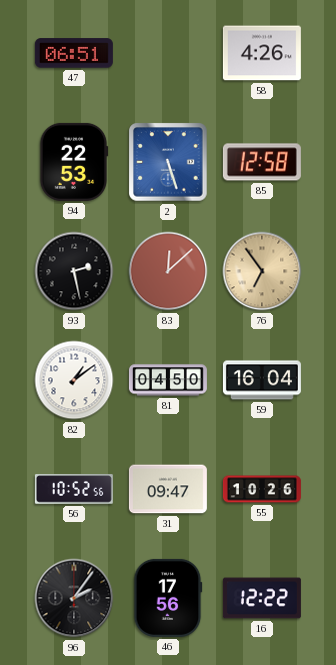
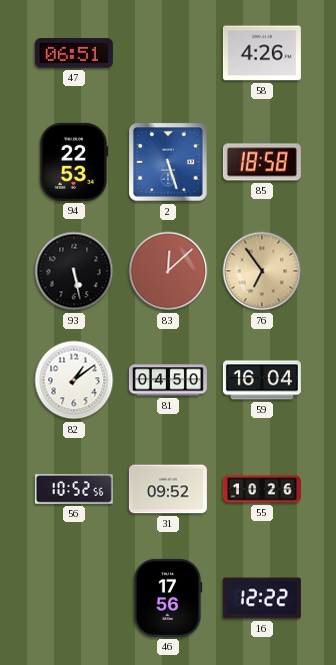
85: 12:58 -> 18:58
93: 2:28 -> 5:28
31: 09:47 -> 09:52
96: 2:06 -> none
